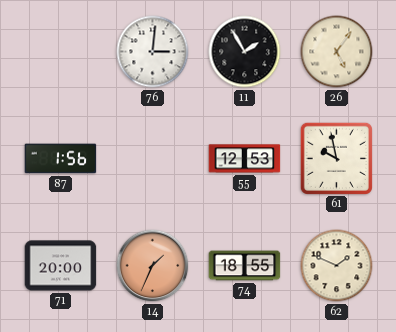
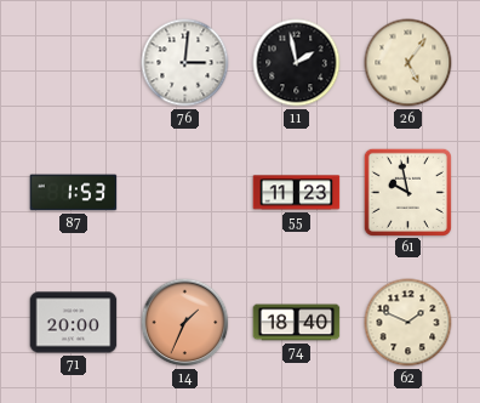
11: 1:55 -> 1:58
87: 1:56 -> 1:53
55: 12:53 -> 11:23
74: 18:55 -> 18:40
